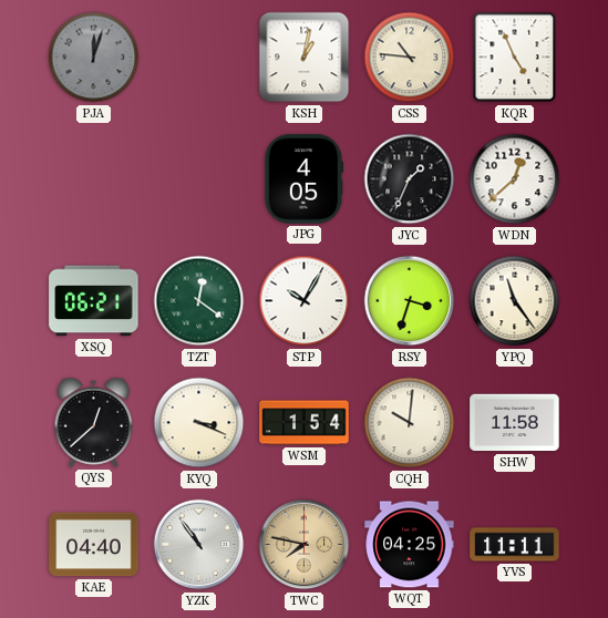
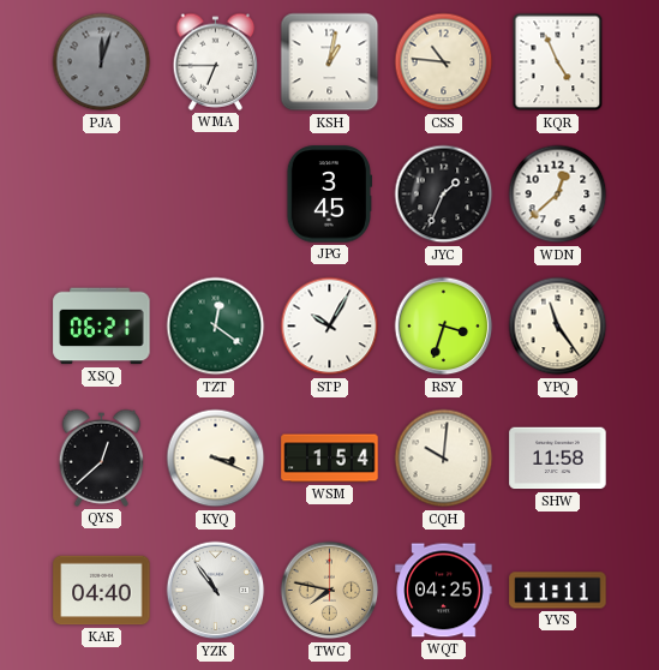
WMA: none -> 6:45
JPG: 4:05 -> 3:45
